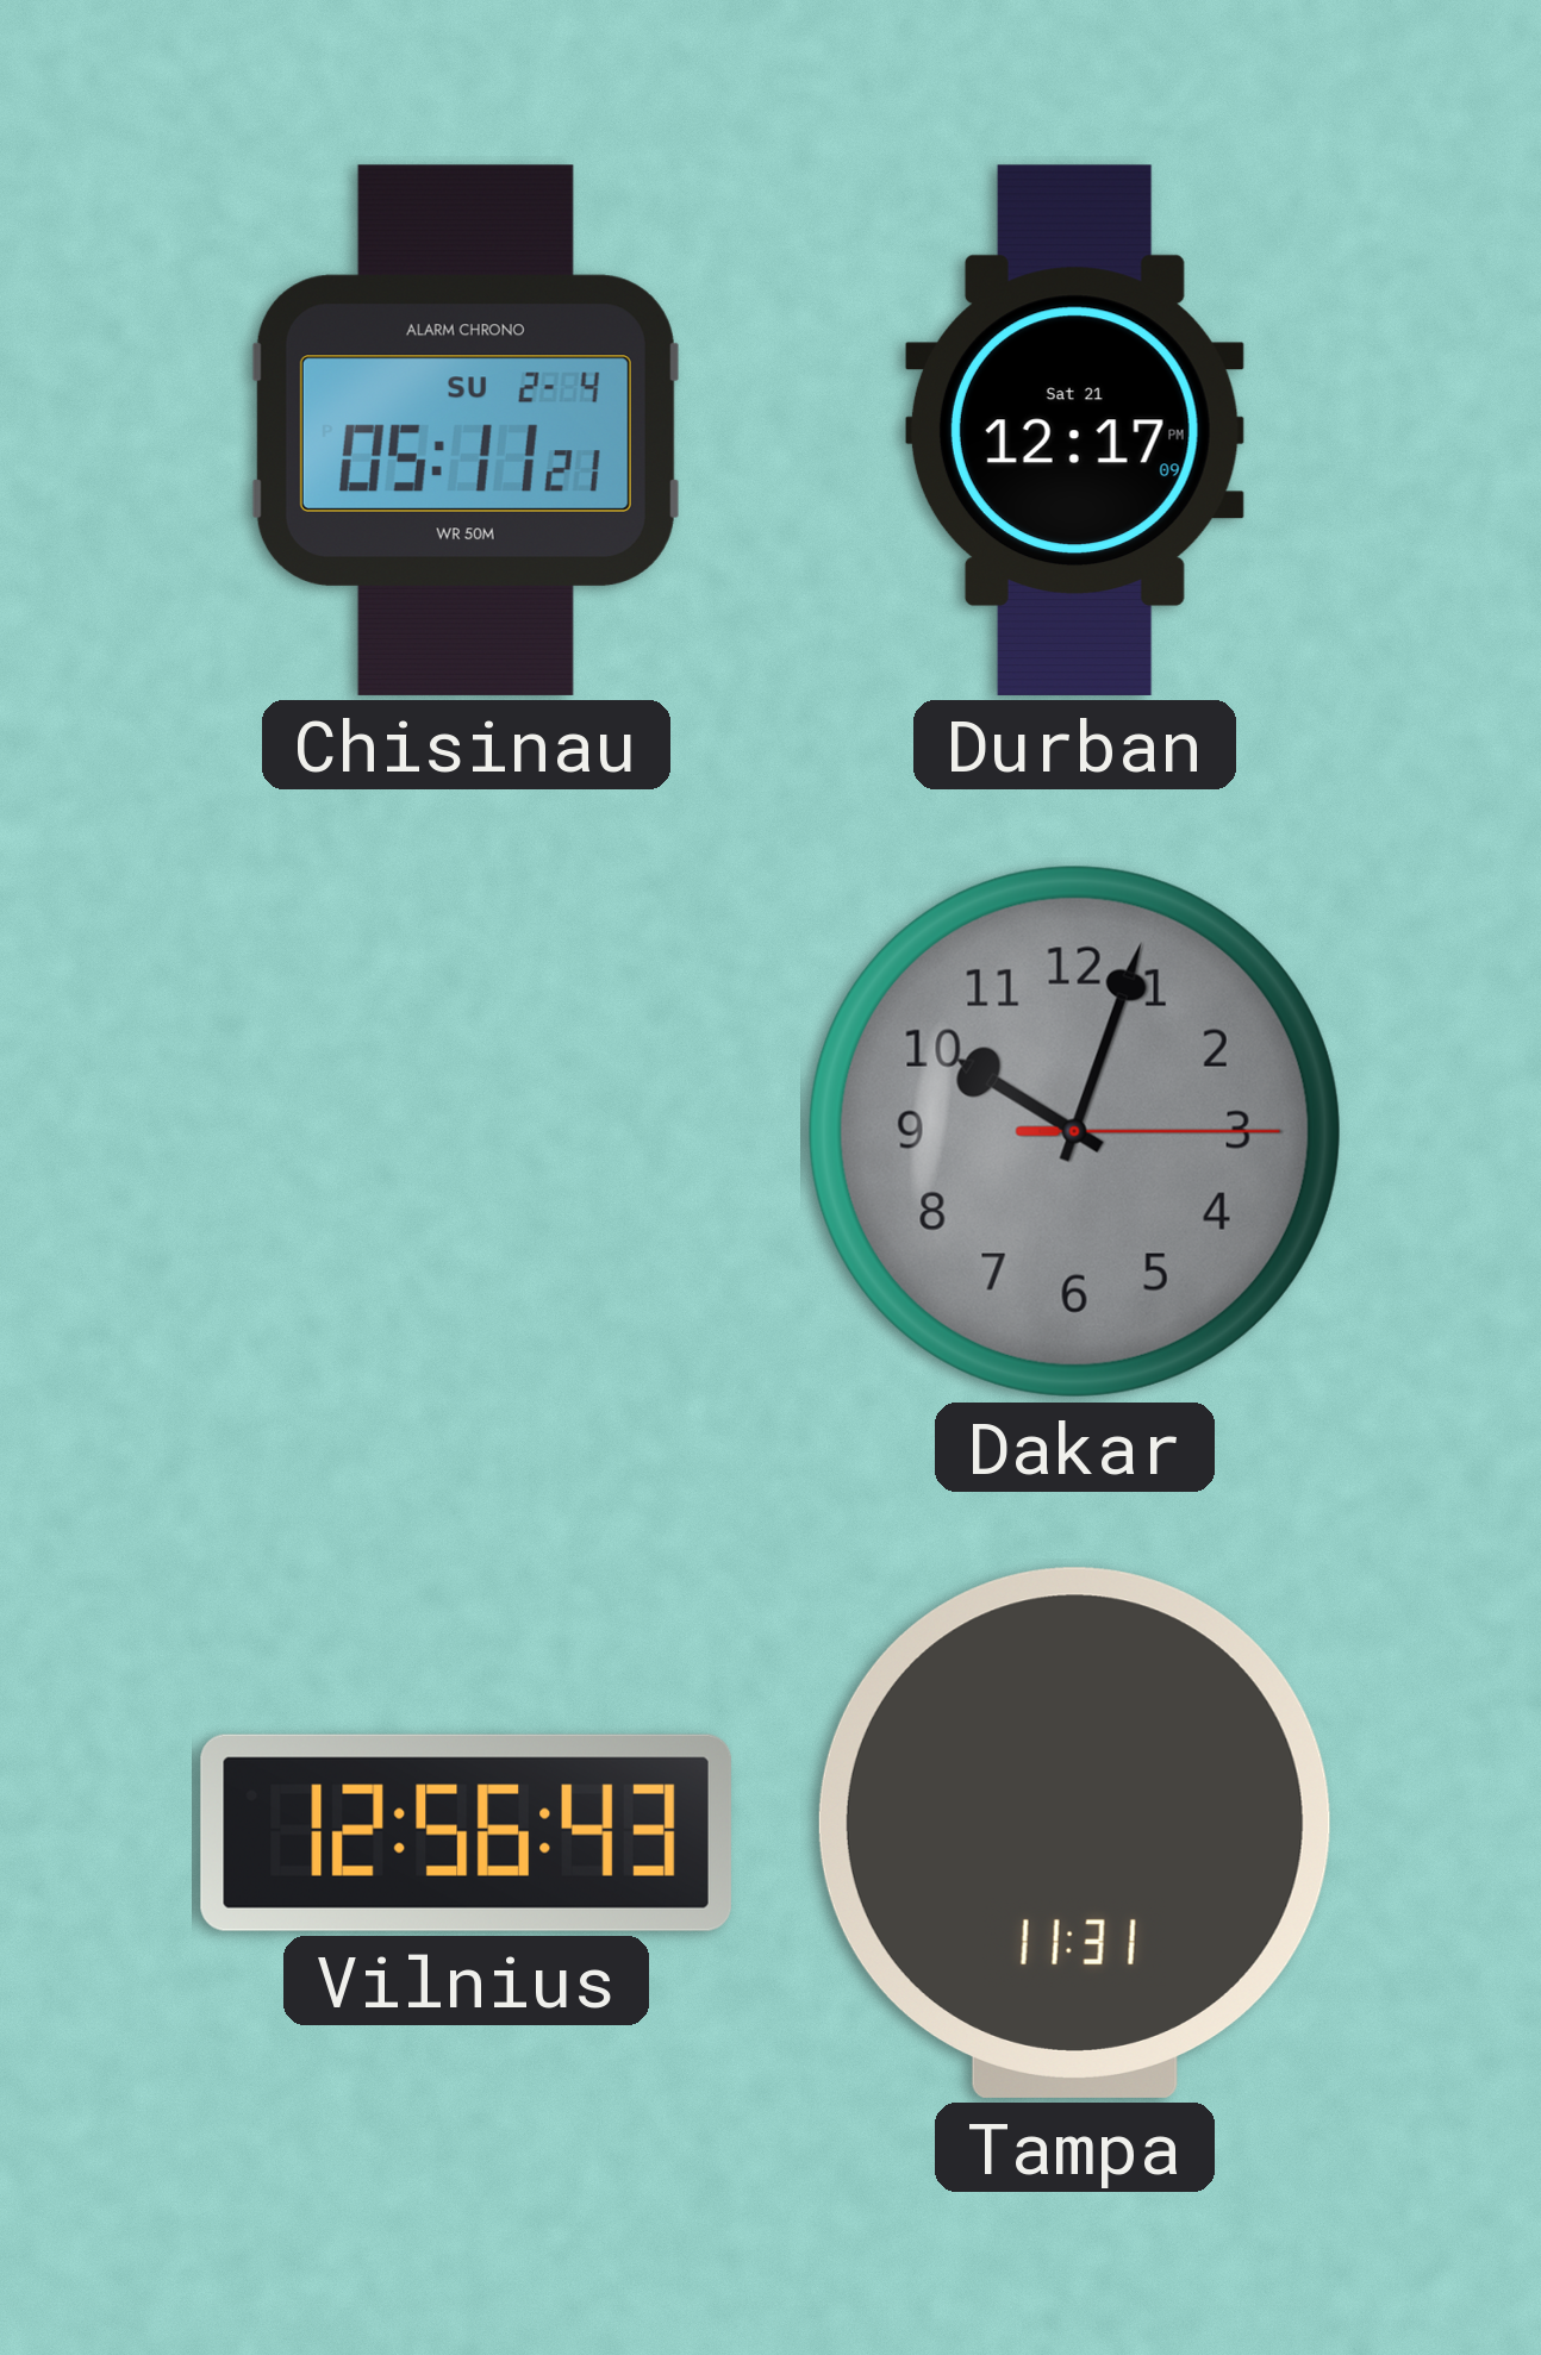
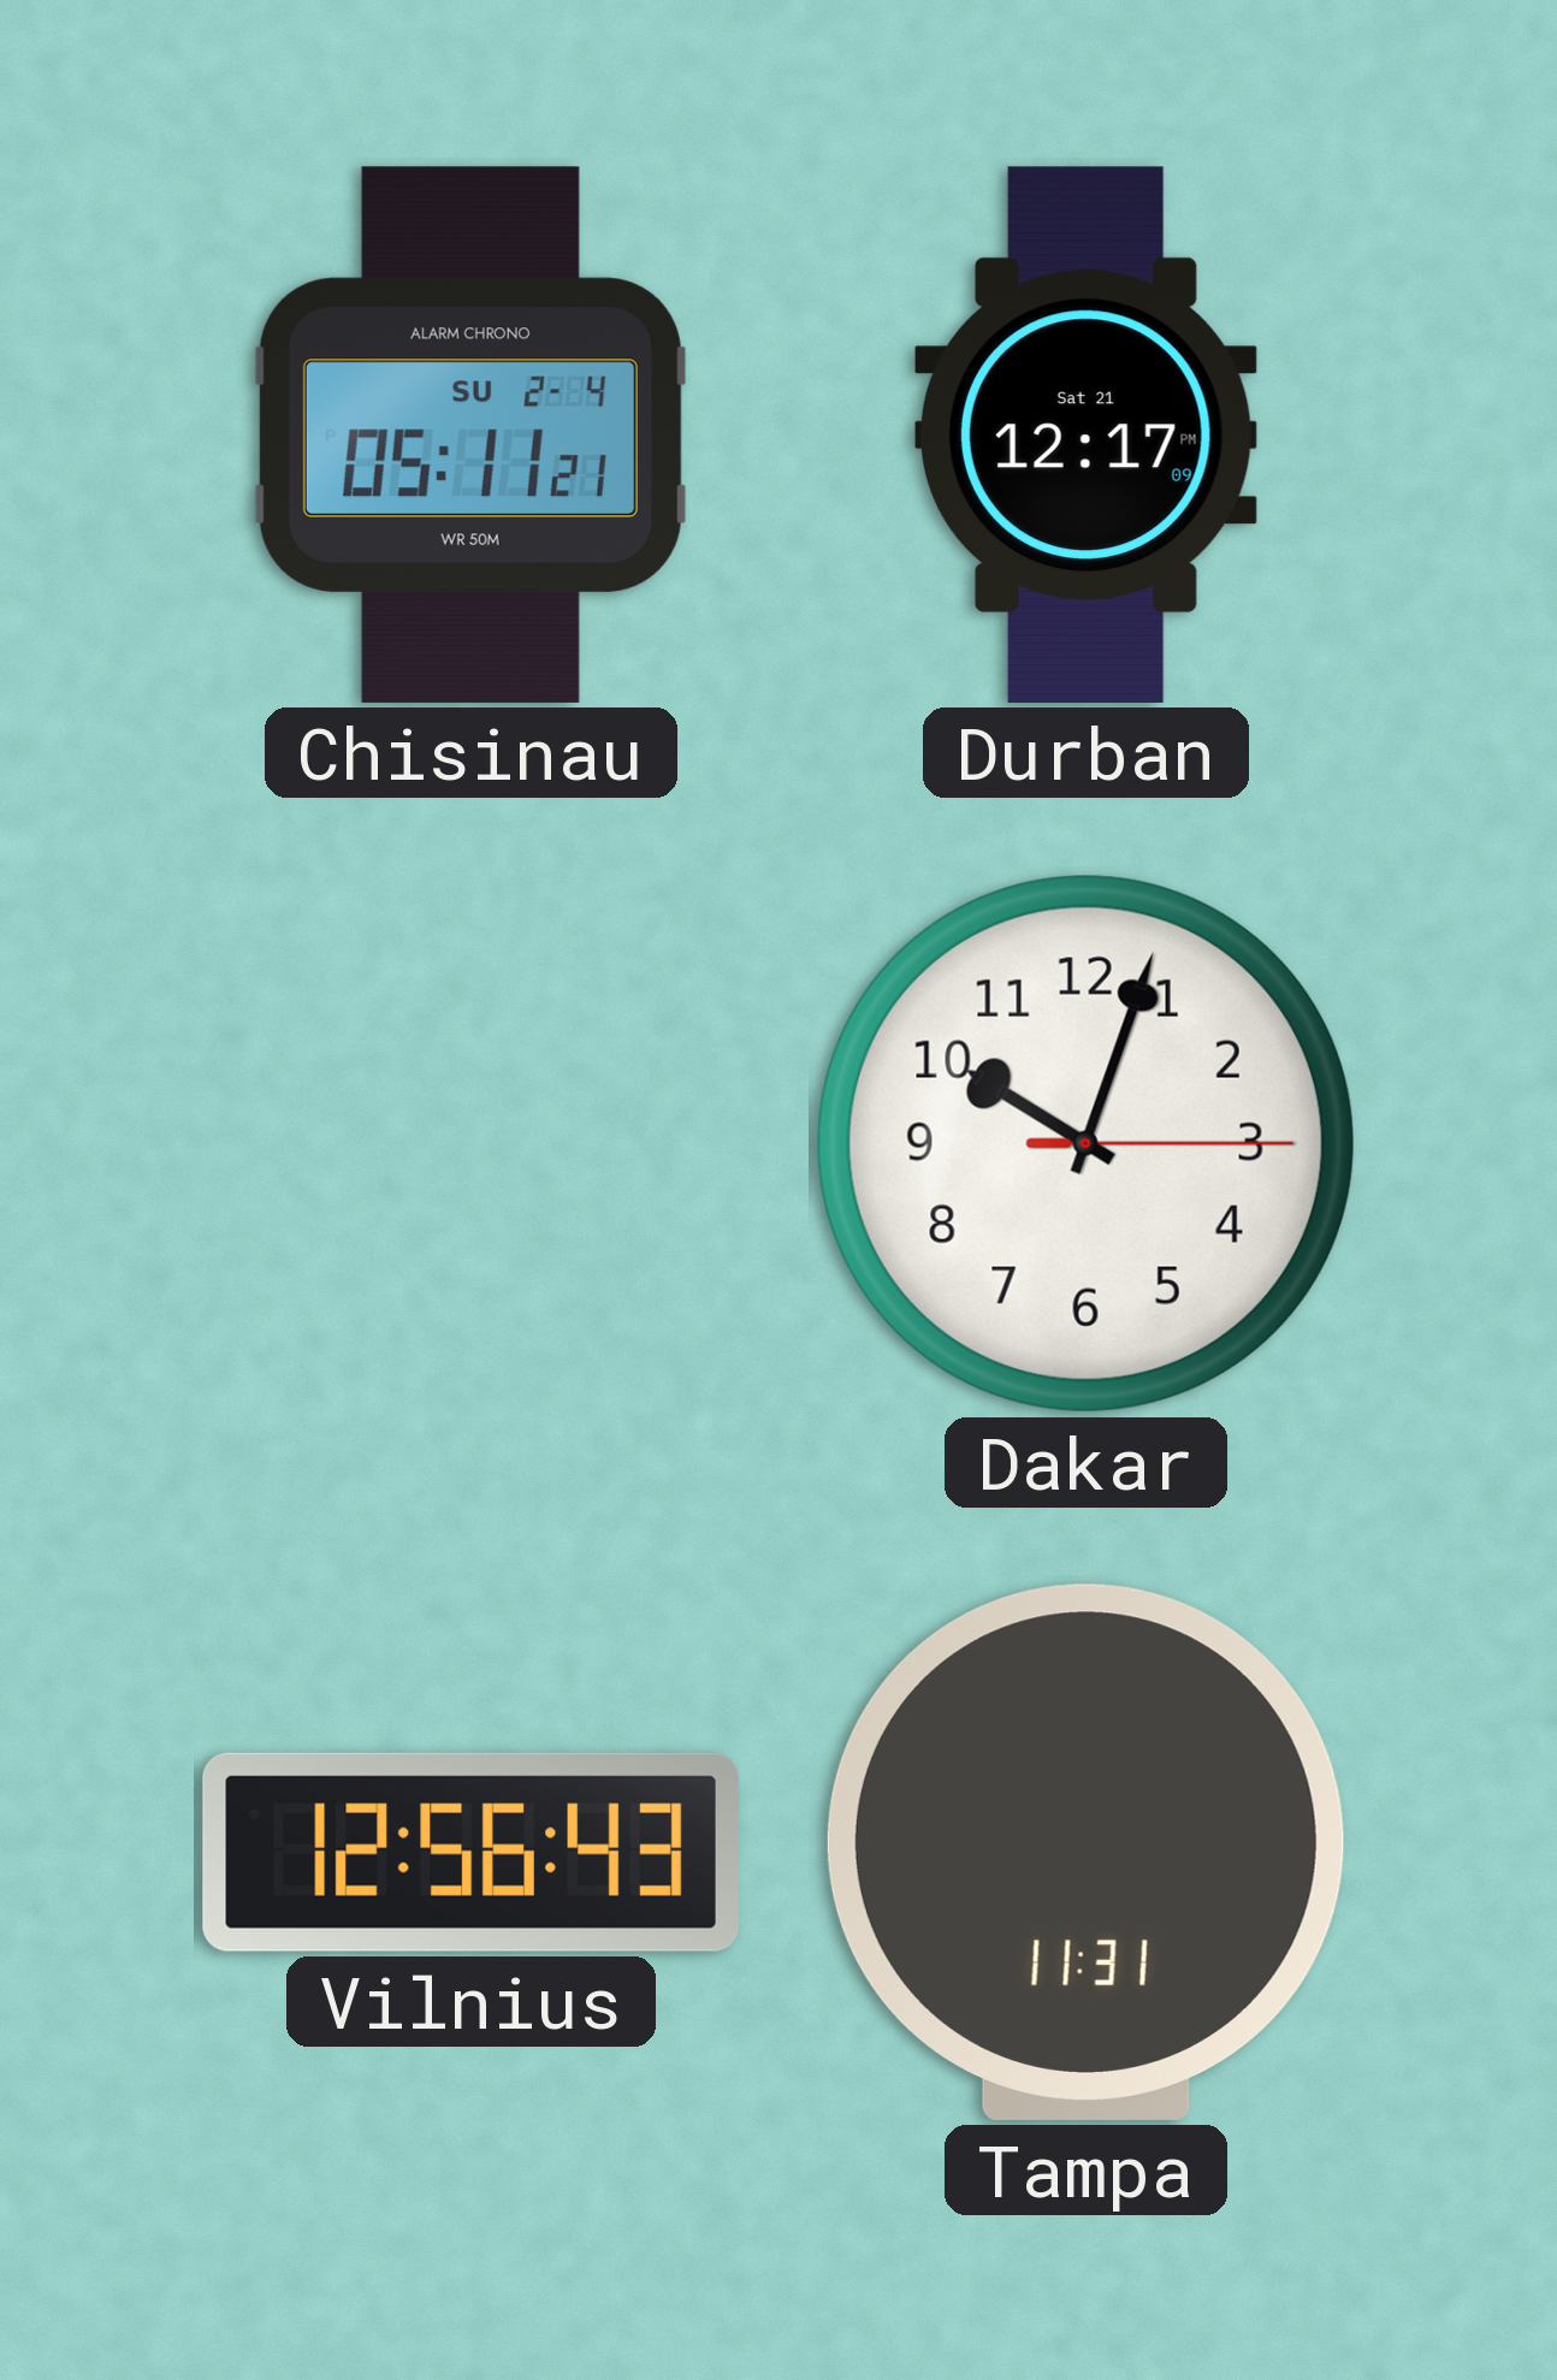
Dakar dial: grey -> white
